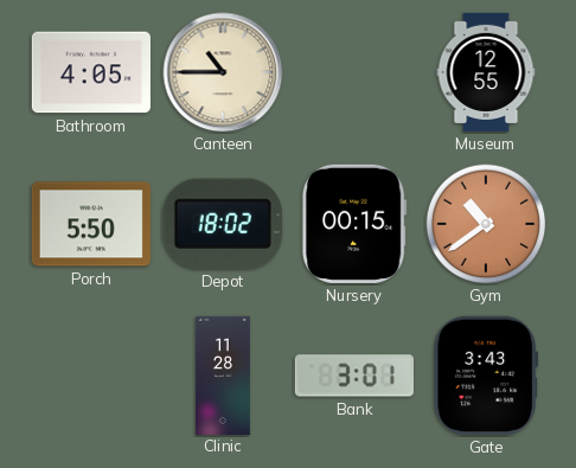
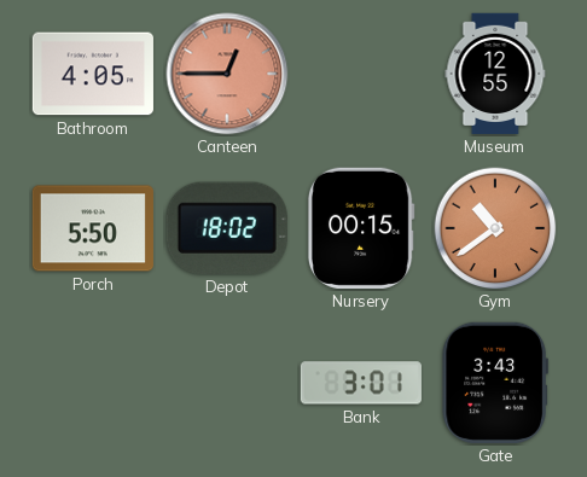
Canteen: 10:45 -> 12:45
Canteen dial: cream -> salmon
Clinic: 11:28 -> none
